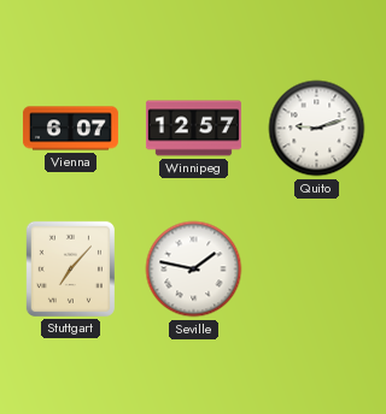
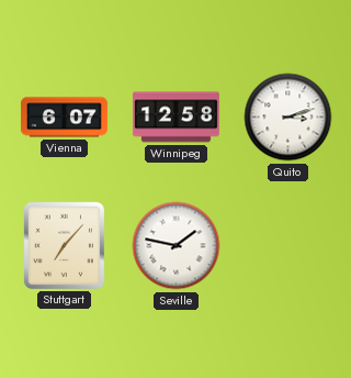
Winnipeg: 12:57 -> 12:58
Quito: 9:12 -> 3:12
